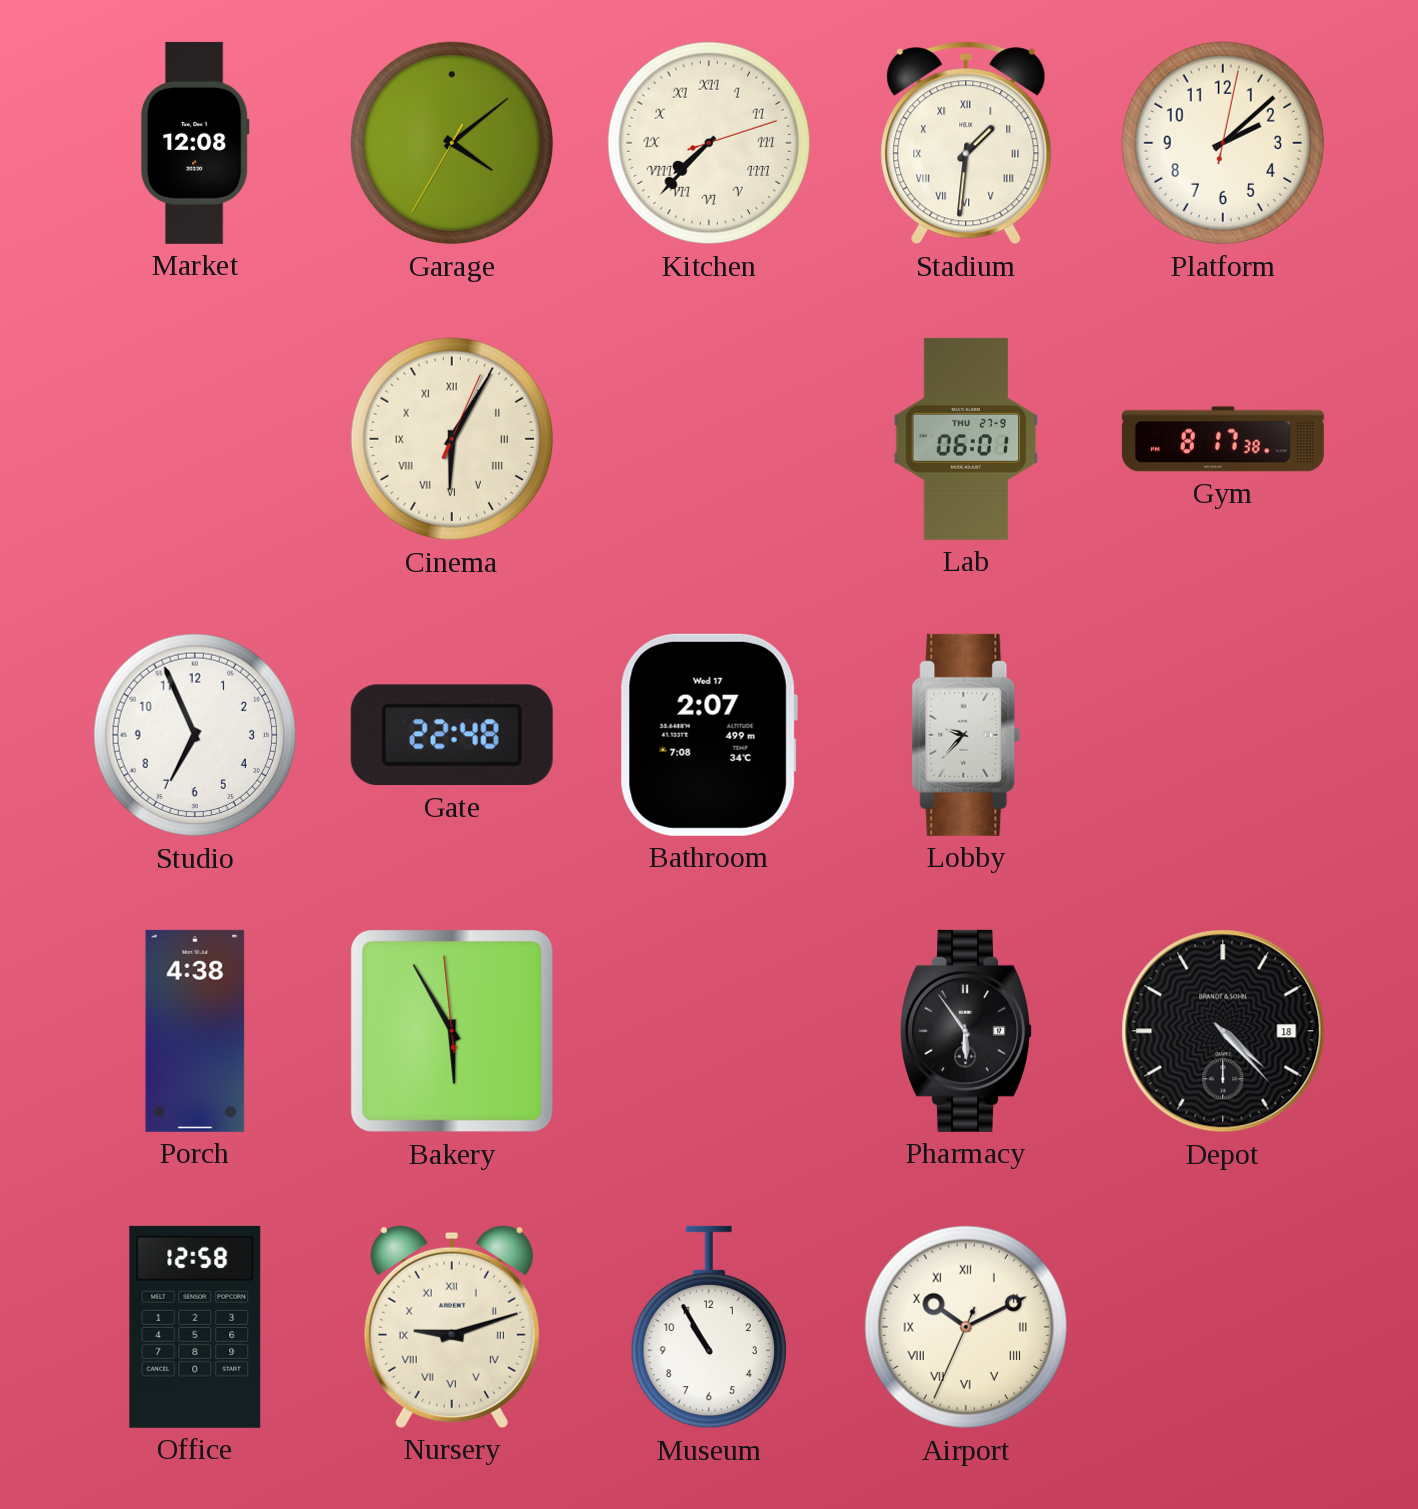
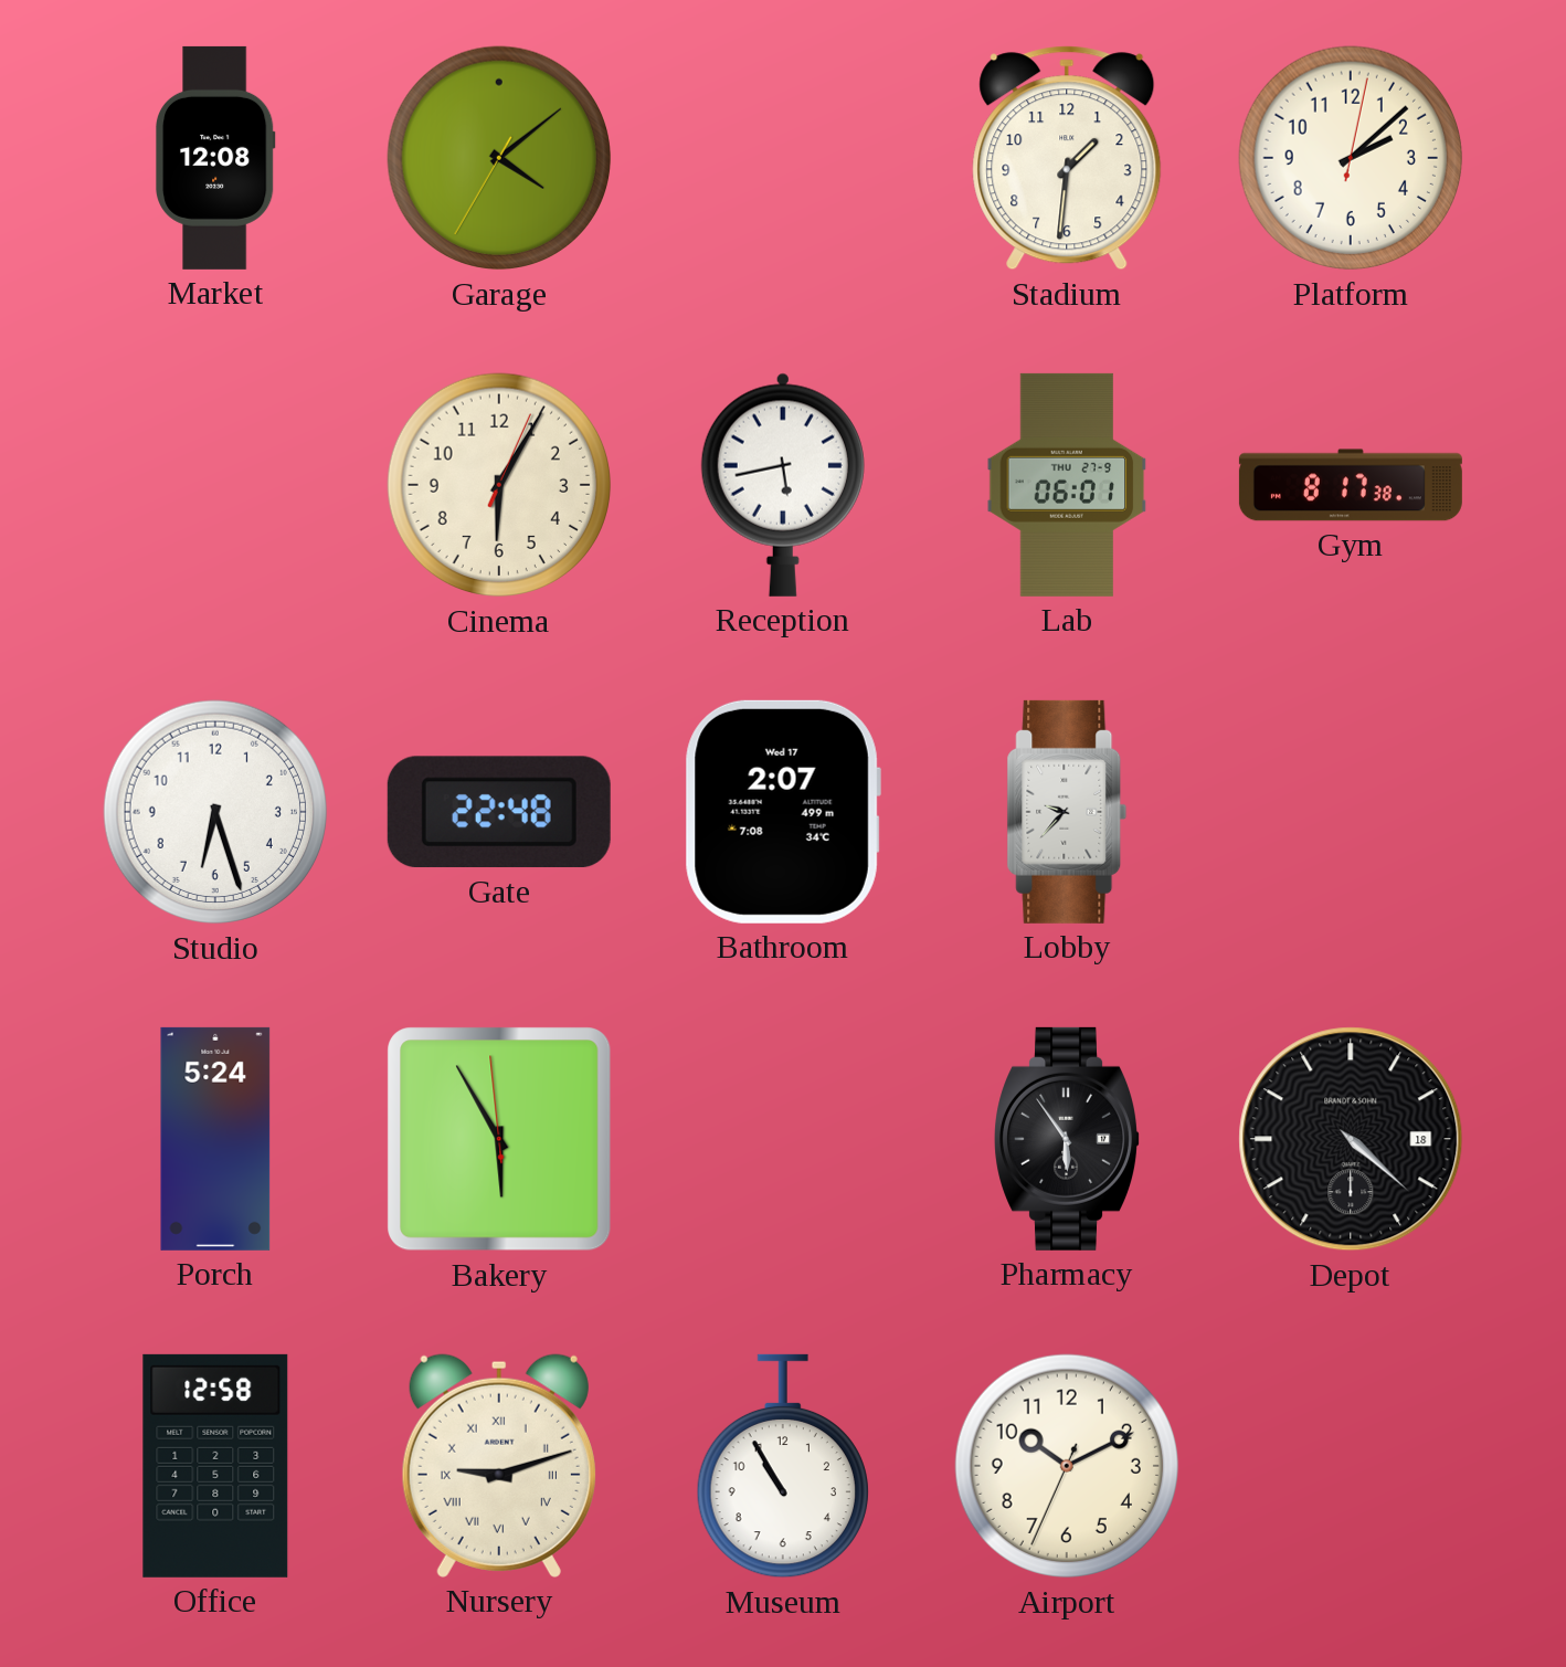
Kitchen: 7:37 -> none
Stadium numerals: Roman -> Arabic
Cinema numerals: Roman -> Arabic
Reception: none -> 5:43
Studio: 6:56 -> 6:27
Porch: 4:38 -> 5:24
Depot: 4:23 -> 4:22
Airport numerals: Roman -> Arabic
